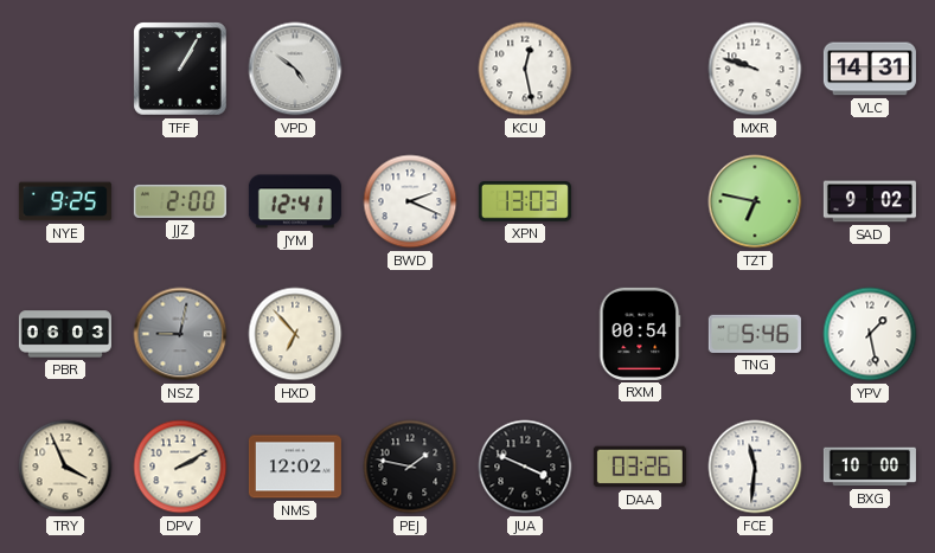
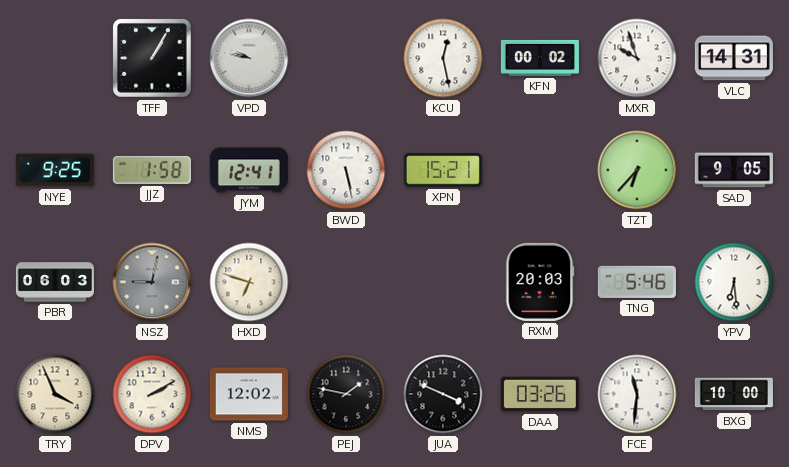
VPD: 4:51 -> 9:47
KFN: none -> 00:02
MXR: 9:48 -> 9:57
JJZ: 2:00 -> 1:58
BWD: 2:19 -> 5:28
XPN: 13:03 -> 15:21
TZT: 6:47 -> 6:37
SAD: 9:02 -> 9:05
HXD: 6:53 -> 6:48
RXM: 00:54 -> 20:03
YPV: 1:28 -> 6:29
